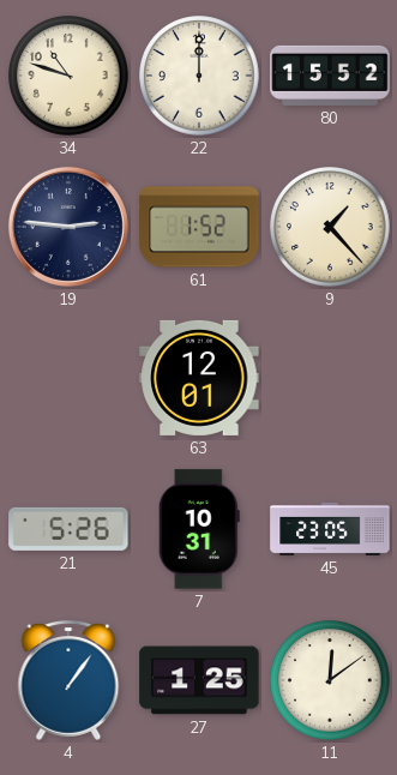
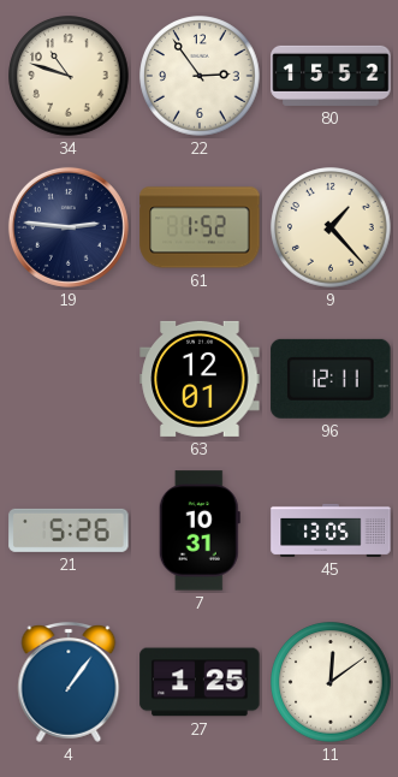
22: 12:00 -> 2:54
96: none -> 12:11
45: 23:05 -> 13:05
